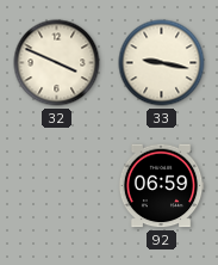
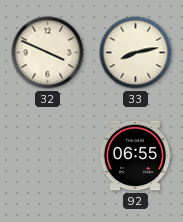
33: 9:17 -> 8:13
92: 06:59 -> 06:55
